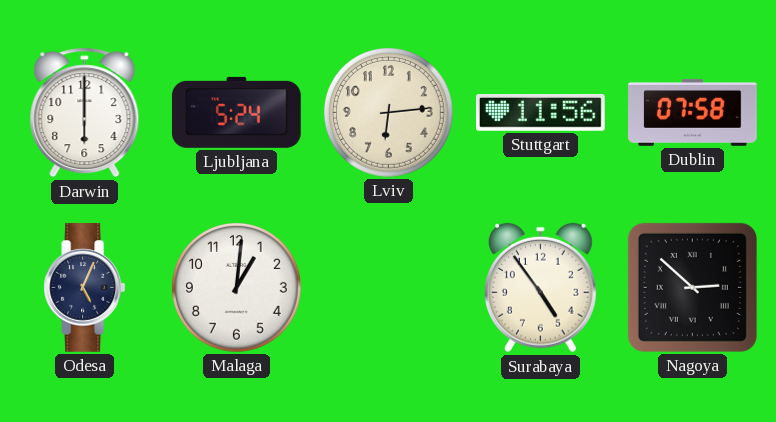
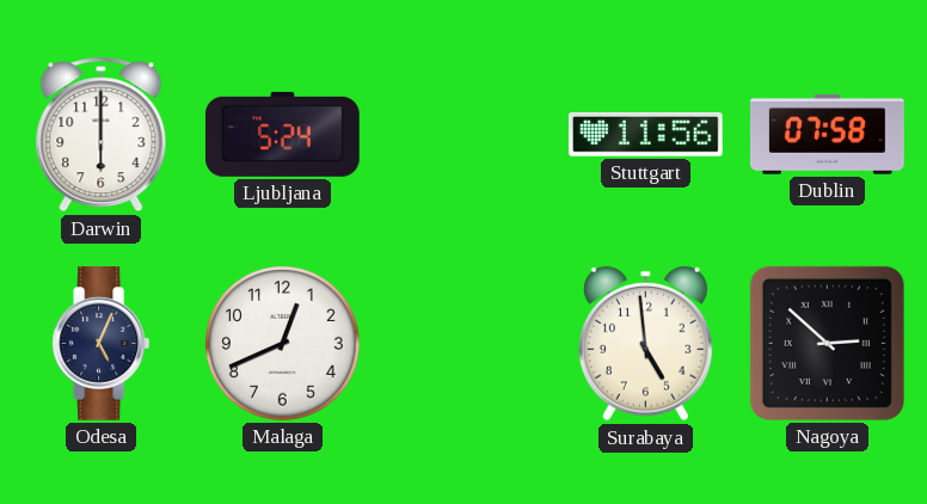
Lviv: 6:14 -> none
Malaga: 1:01 -> 12:41
Surabaya: 4:54 -> 4:59
